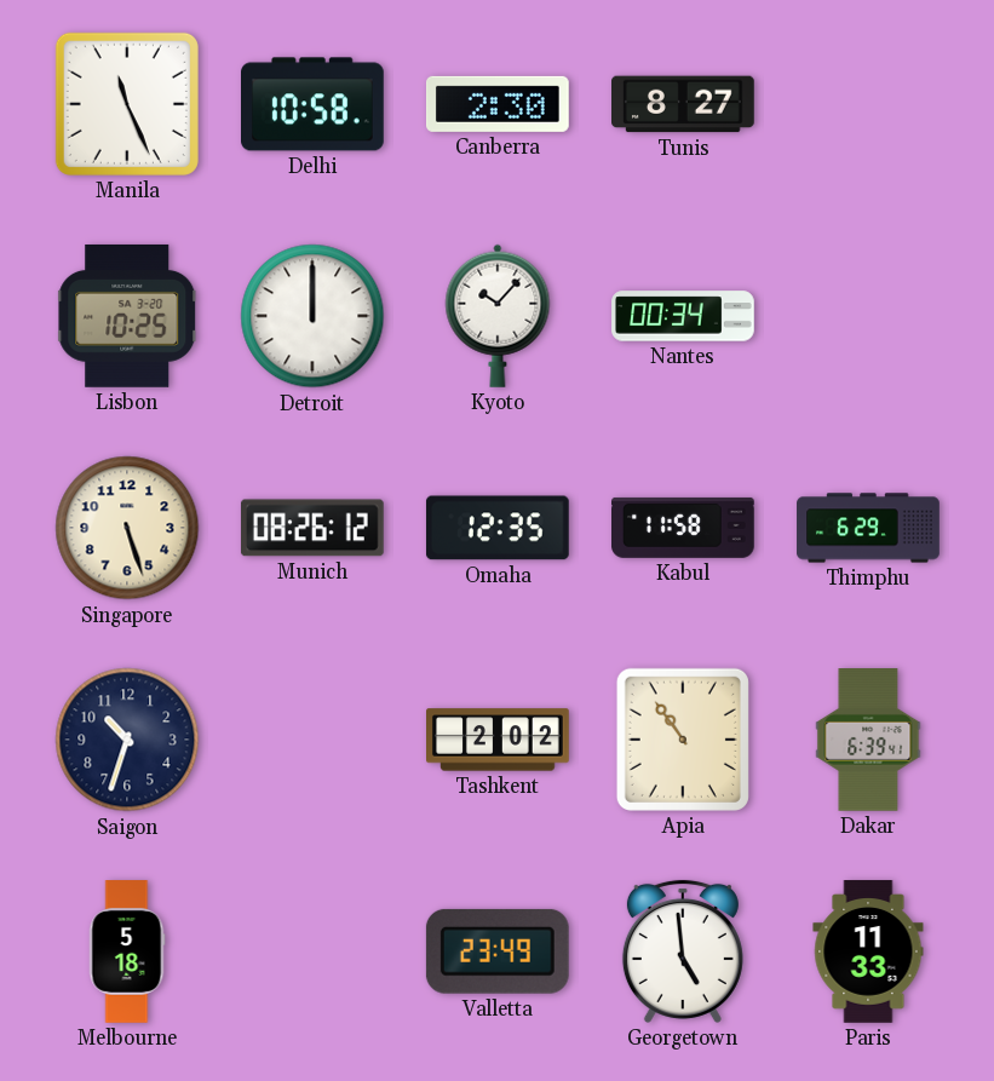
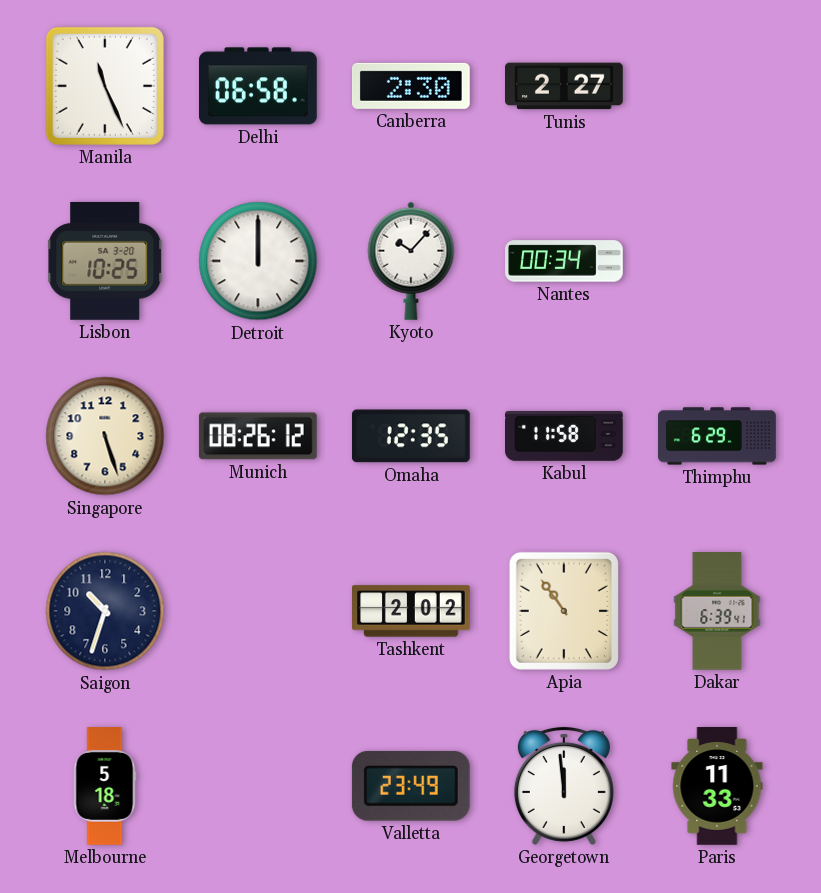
Delhi: 10:58 -> 06:58
Tunis: 8:27 -> 2:27
Georgetown: 4:59 -> 11:59
